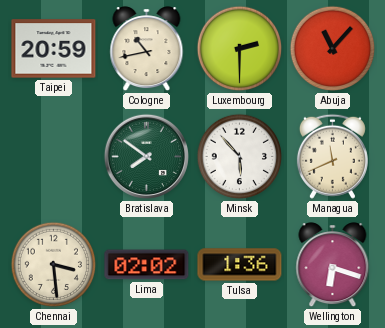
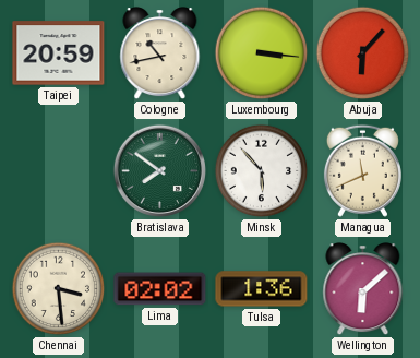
Luxembourg: 2:30 -> 3:16
Abuja: 11:07 -> 6:07
Wellington: 6:18 -> 6:08
